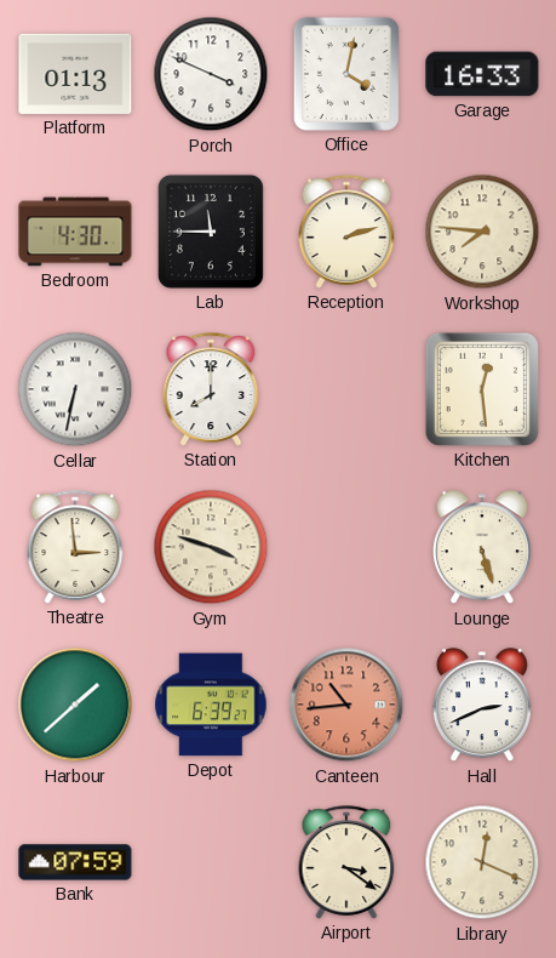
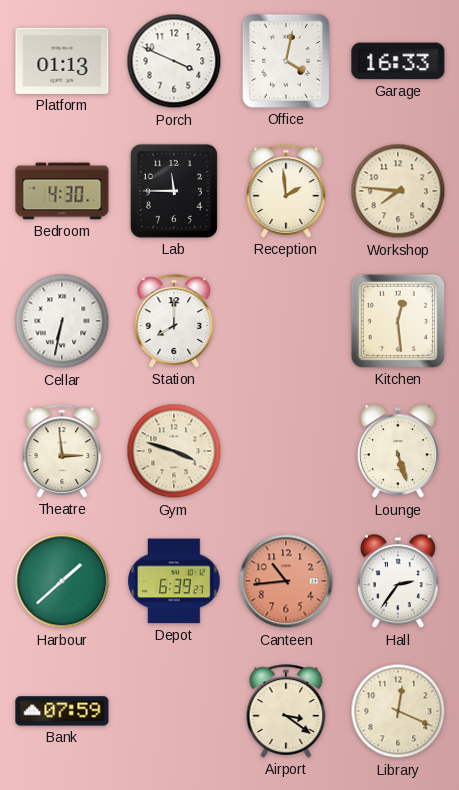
Reception: 2:12 -> 1:59
Hall: 2:41 -> 2:36
